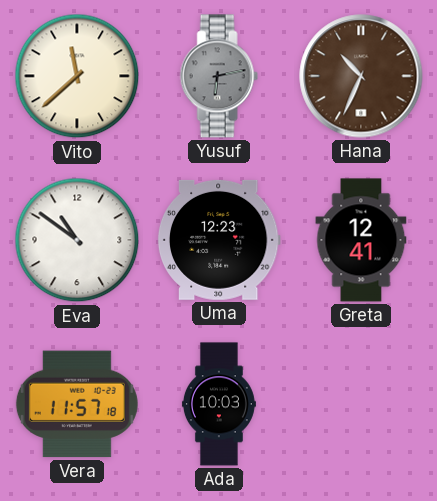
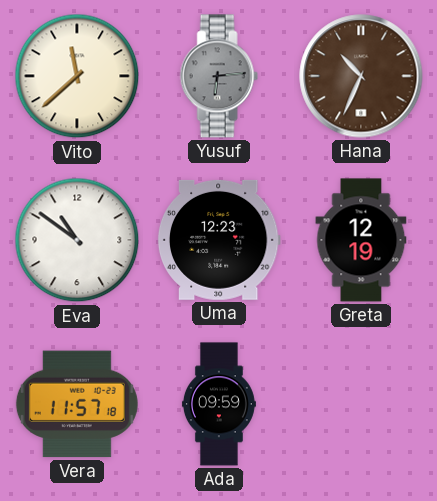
Yusuf: 6:13 -> 6:14
Greta: 12:41 -> 12:19
Ada: 10:03 -> 09:59
